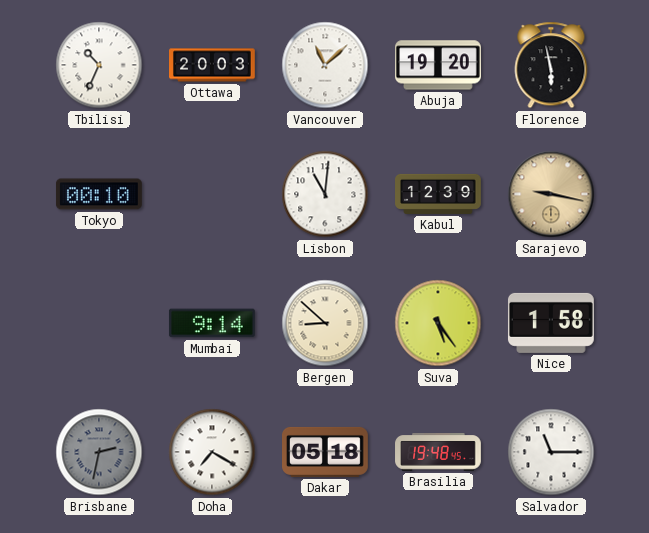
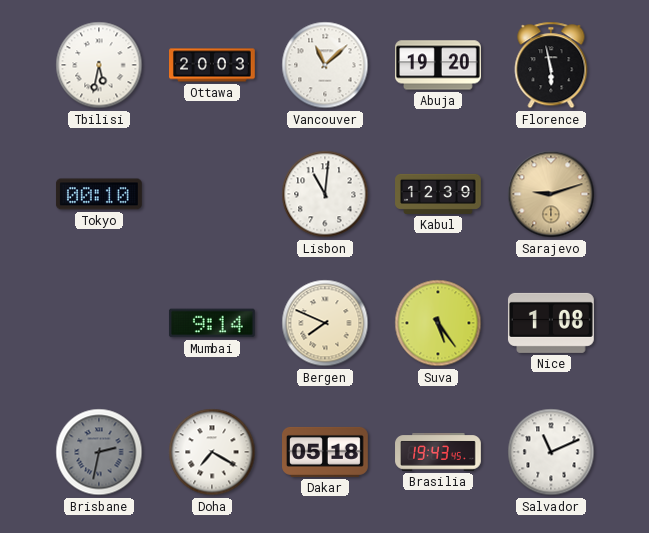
Tbilisi: 10:34 -> 5:32
Sarajevo: 9:17 -> 9:12
Bergen: 8:52 -> 7:49
Nice: 1:58 -> 1:08
Brasilia: 19:48 -> 19:43
Salvador: 11:15 -> 11:11
